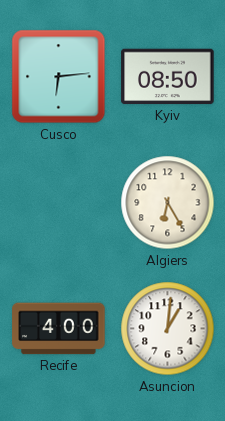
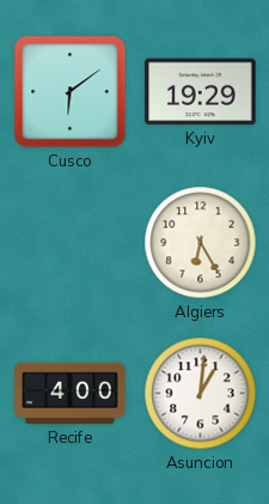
Cusco: 6:14 -> 6:09
Kyiv: 08:50 -> 19:29
